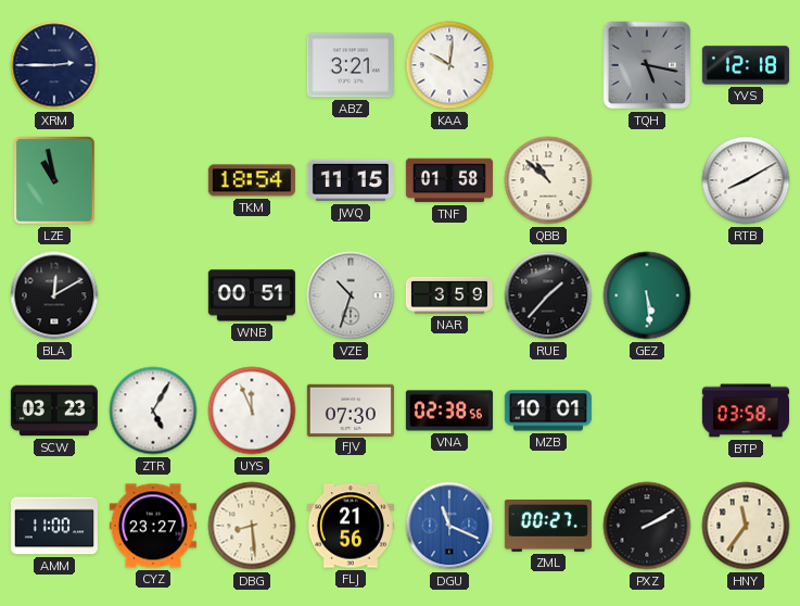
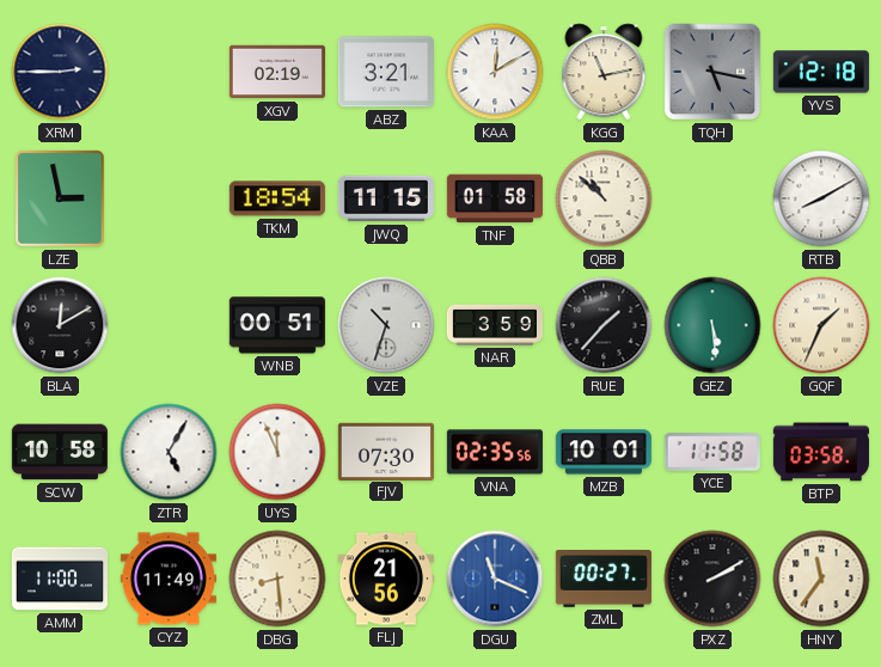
XGV: none -> 02:19
KAA: 10:01 -> 12:10
KGG: none -> 11:13
LZE: 10:58 -> 2:58
GQF: none -> 1:34
SCW: 03:23 -> 10:58
VNA: 02:38 -> 02:35
YCE: none -> 11:58
CYZ: 23:27 -> 11:49
